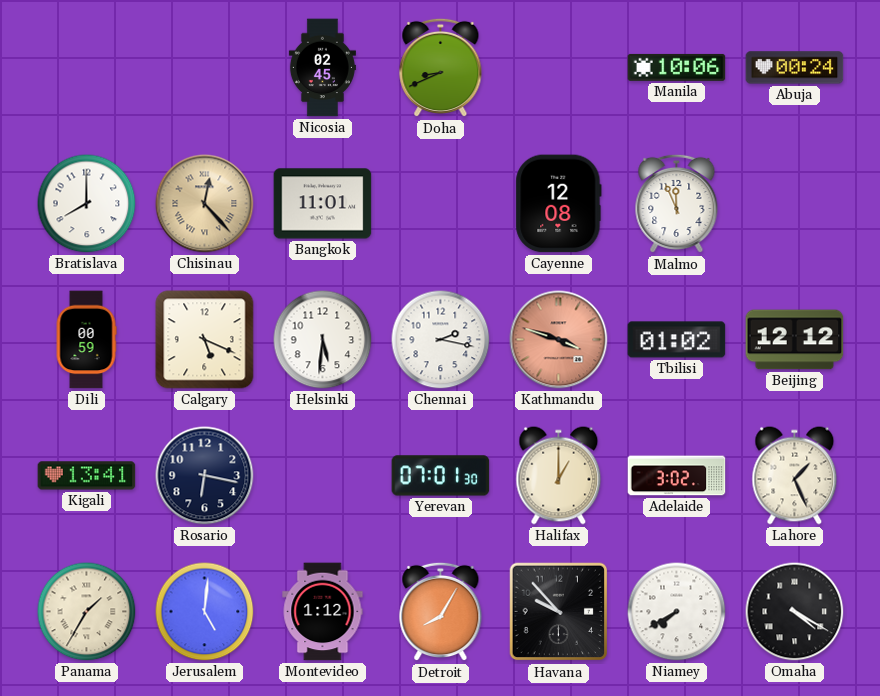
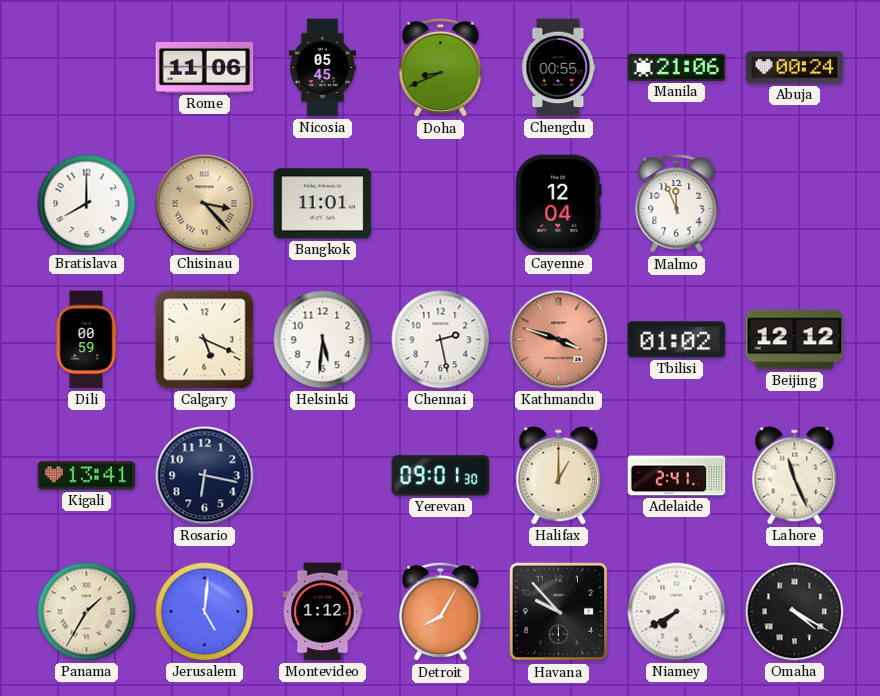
Rome: none -> 11:06
Nicosia: 02:45 -> 05:45
Chengdu: none -> 00:55
Manila: 10:06 -> 21:06
Chisinau: 12:23 -> 3:23
Cayenne: 12:08 -> 12:04
Chennai: 2:17 -> 2:28
Yerevan: 07:01 -> 09:01
Adelaide: 3:02 -> 2:41
Lahore: 1:26 -> 11:26
